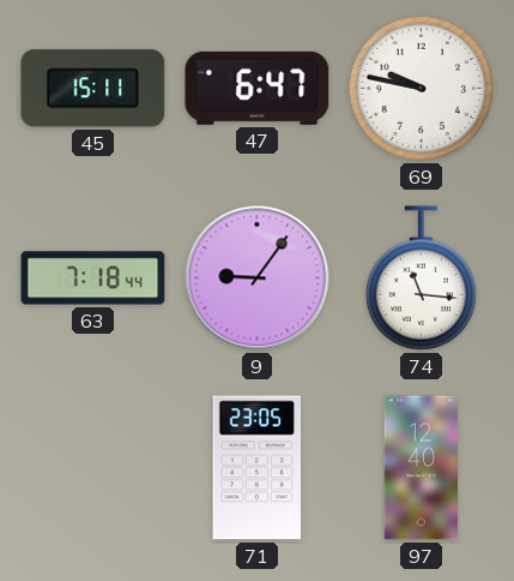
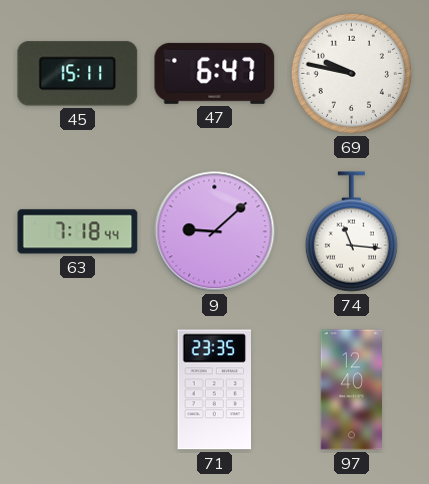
9: 9:06 -> 9:08
71: 23:05 -> 23:35
